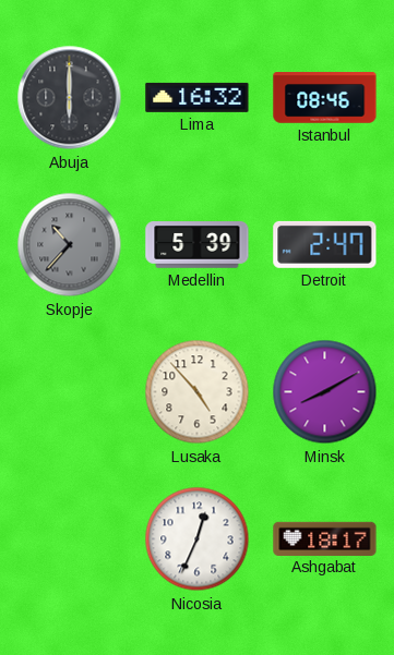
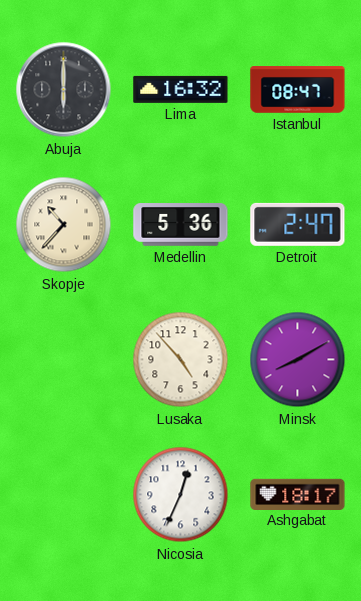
Istanbul: 08:46 -> 08:47
Skopje dial: grey -> cream
Medellin: 5:39 -> 5:36
